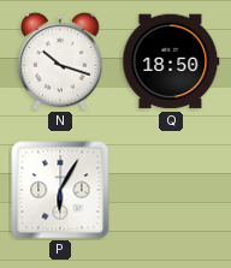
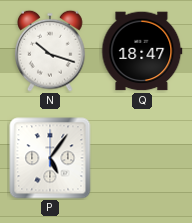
Q: 18:50 -> 18:47
P: 6:05 -> 5:06
